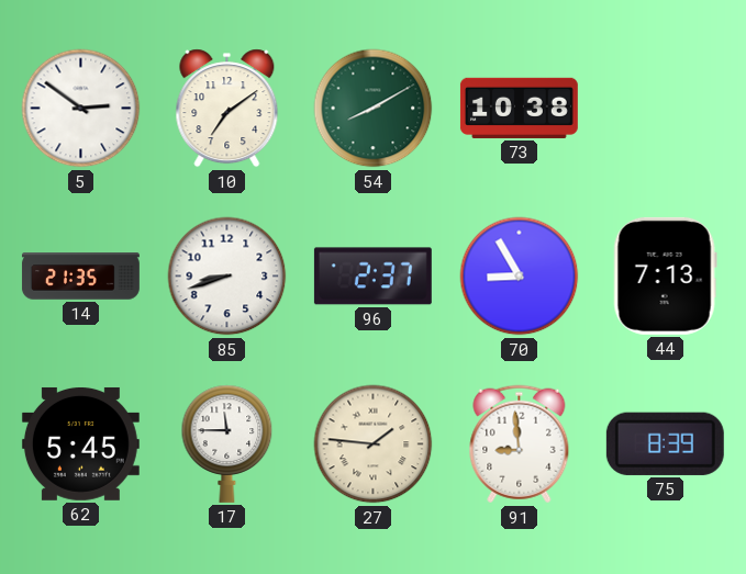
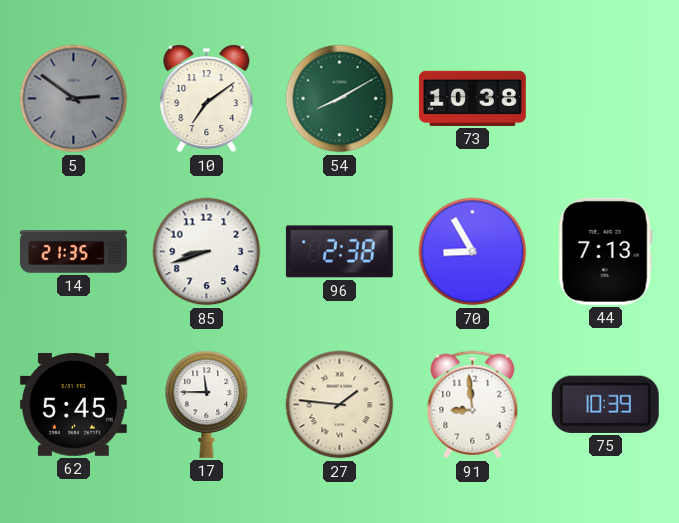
5 dial: white -> grey
96: 2:37 -> 2:38
75: 8:39 -> 10:39
